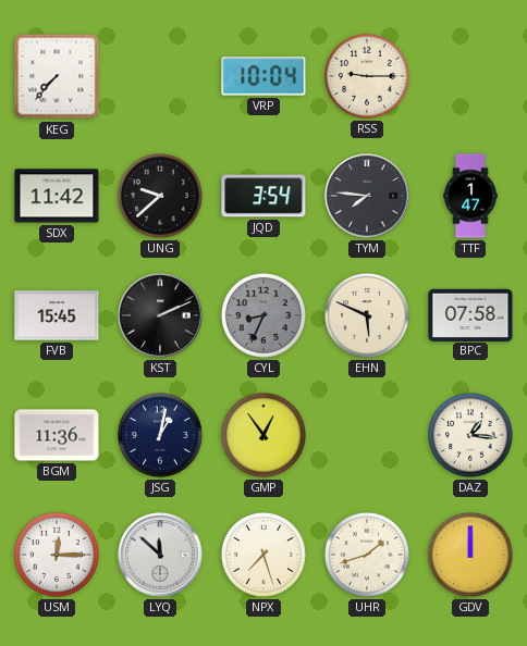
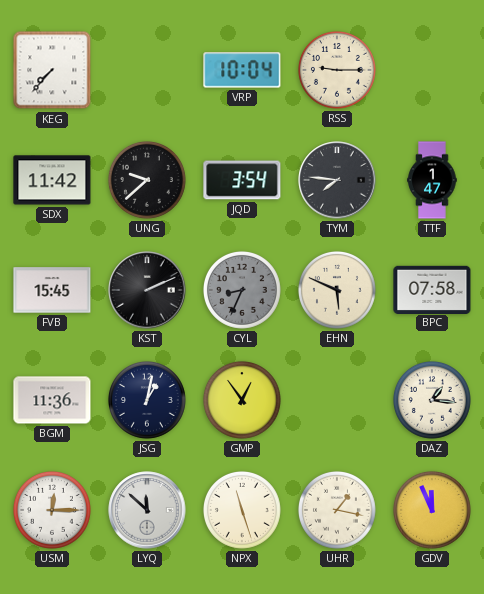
NPX: 7:27 -> 11:27
UHR: 1:42 -> 1:17
GDV: 12:00 -> 11:56
